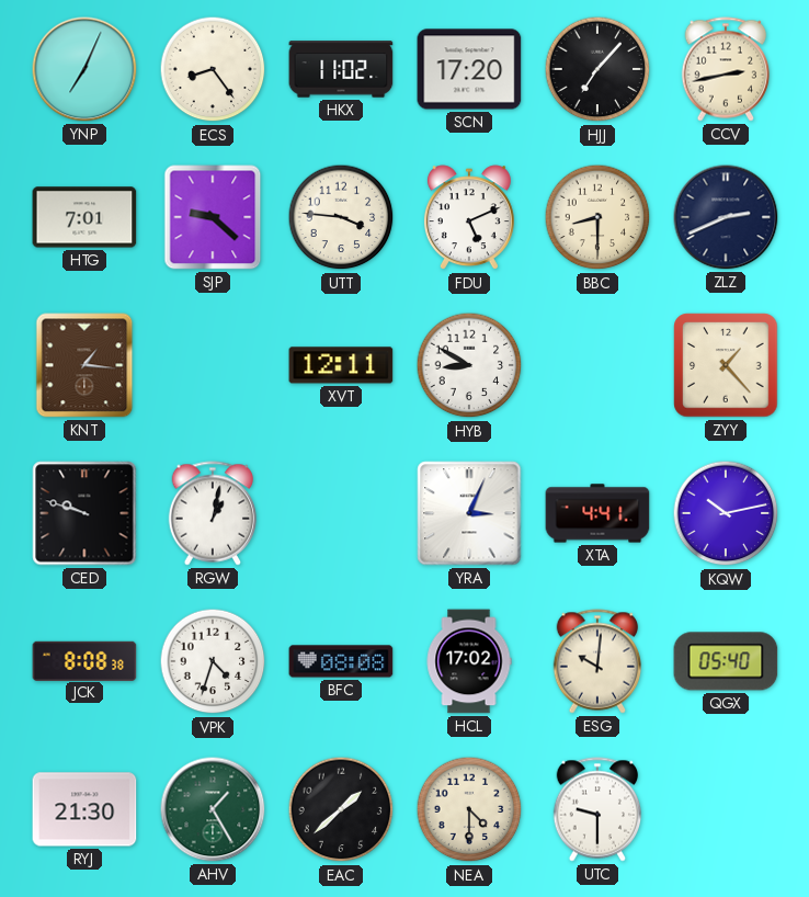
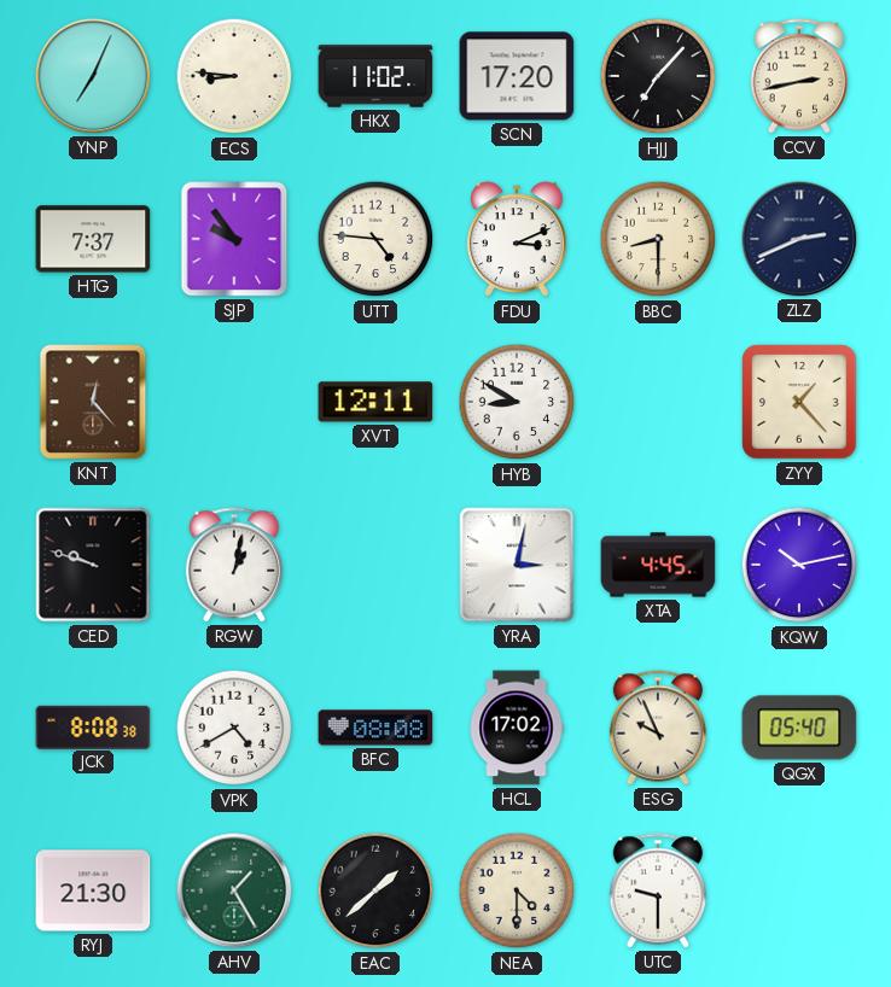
ECS: 8:24 -> 8:46
HTG: 7:01 -> 7:37
SJP: 9:22 -> 9:54
UTT: 3:46 -> 4:46
FDU: 5:11 -> 3:11
KNT: 1:16 -> 12:23
YRA: 3:04 -> 3:02
XTA: 4:41 -> 4:45
VPK: 4:33 -> 4:40
ESG: 10:01 -> 9:56
